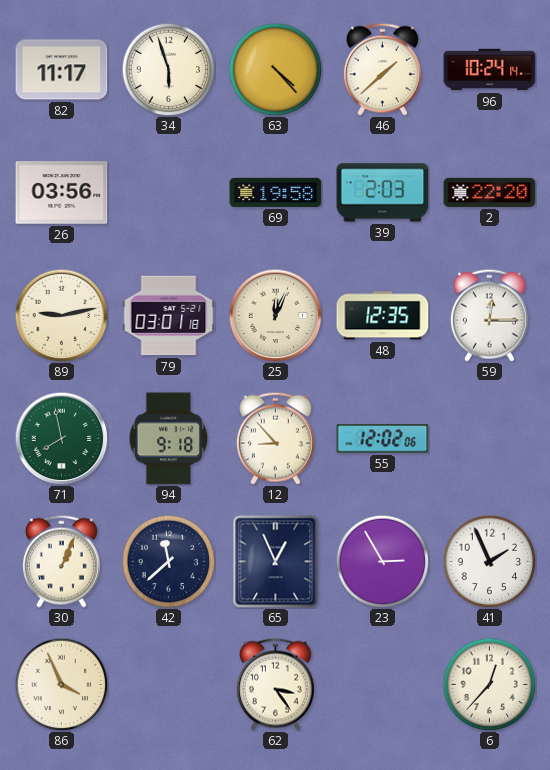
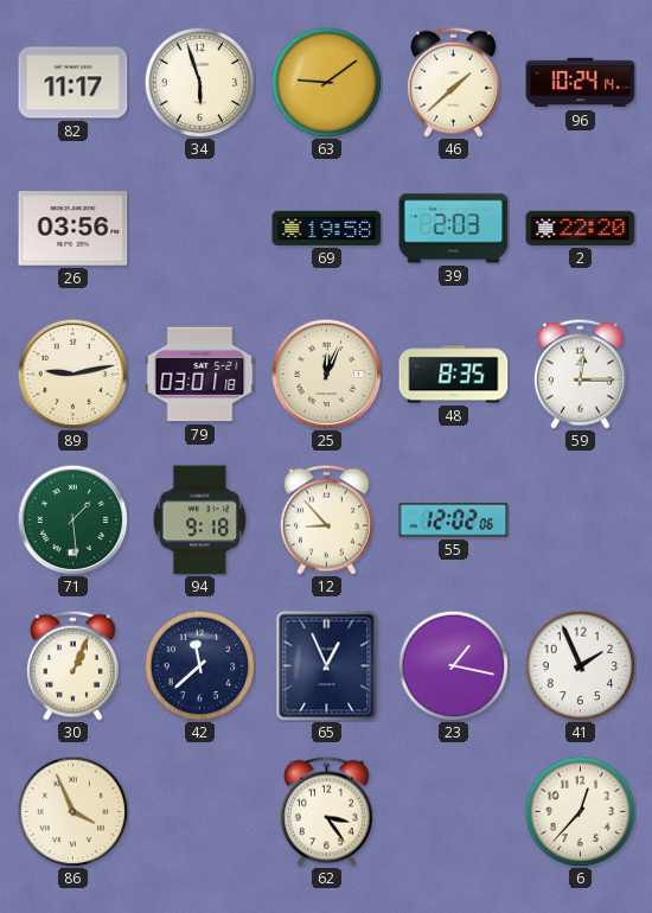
63: 4:23 -> 9:09
48: 12:35 -> 8:35
71: 7:58 -> 1:29
23: 2:55 -> 1:17
